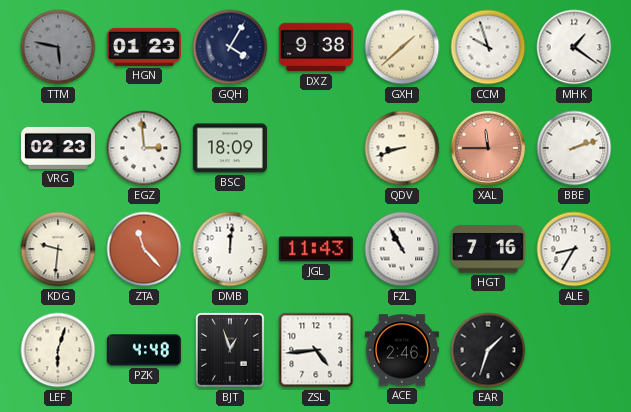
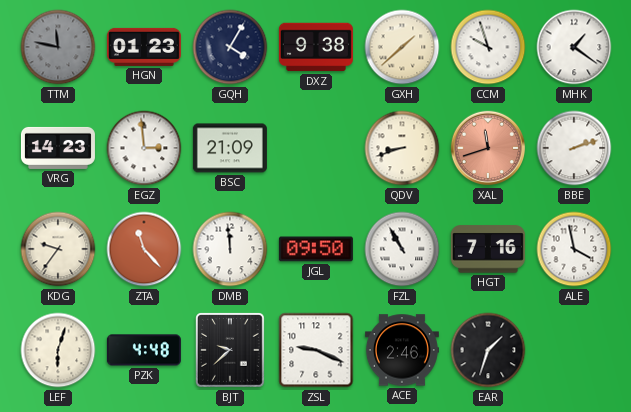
TTM: 5:47 -> 11:47
VRG: 02:23 -> 14:23
BSC: 18:09 -> 21:09
XAL: 11:45 -> 11:42
KDG: 9:31 -> 9:36
DMB: 12:01 -> 11:59
JGL: 11:43 -> 09:50
ALE: 8:35 -> 3:58
BJT: 12:57 -> 9:38
ZSL: 4:44 -> 9:19
